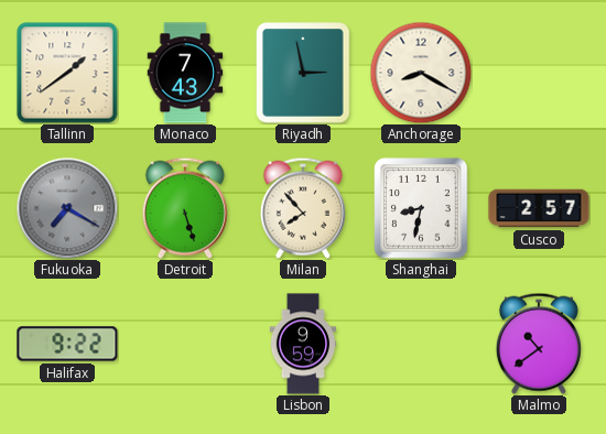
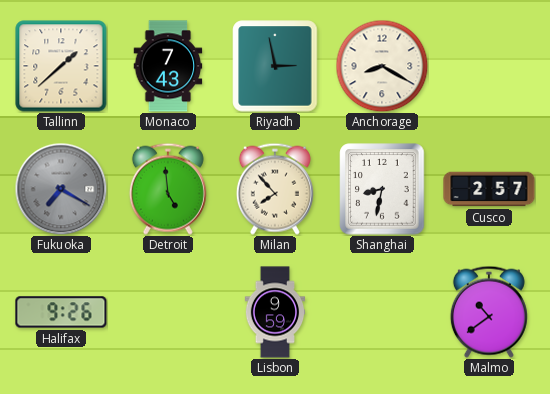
Tallinn: 1:39 -> 1:38
Detroit: 5:27 -> 4:59
Halifax: 9:22 -> 9:26
